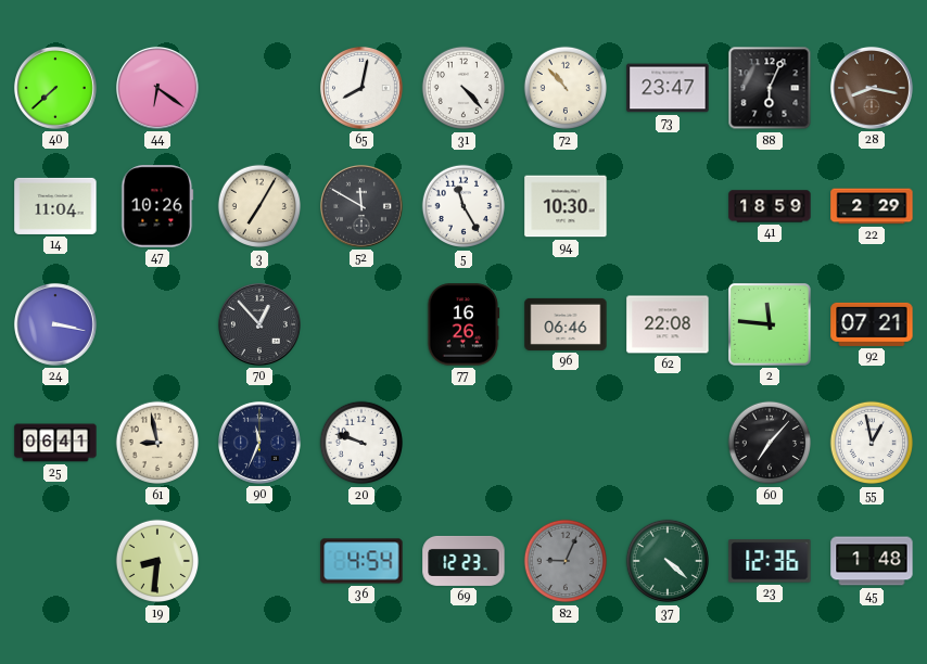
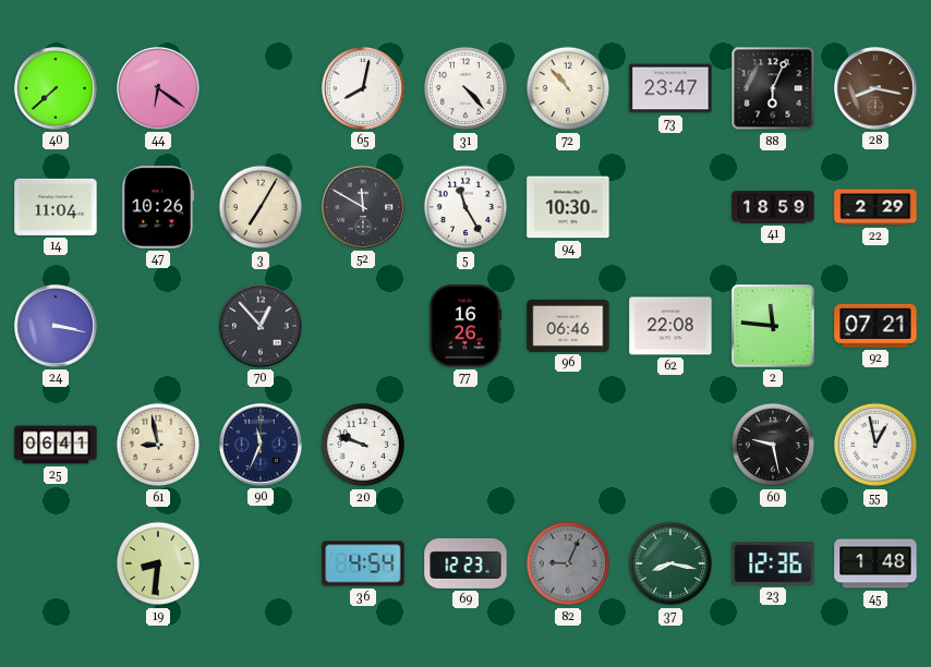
60: 7:07 -> 9:28
37: 4:22 -> 8:17
